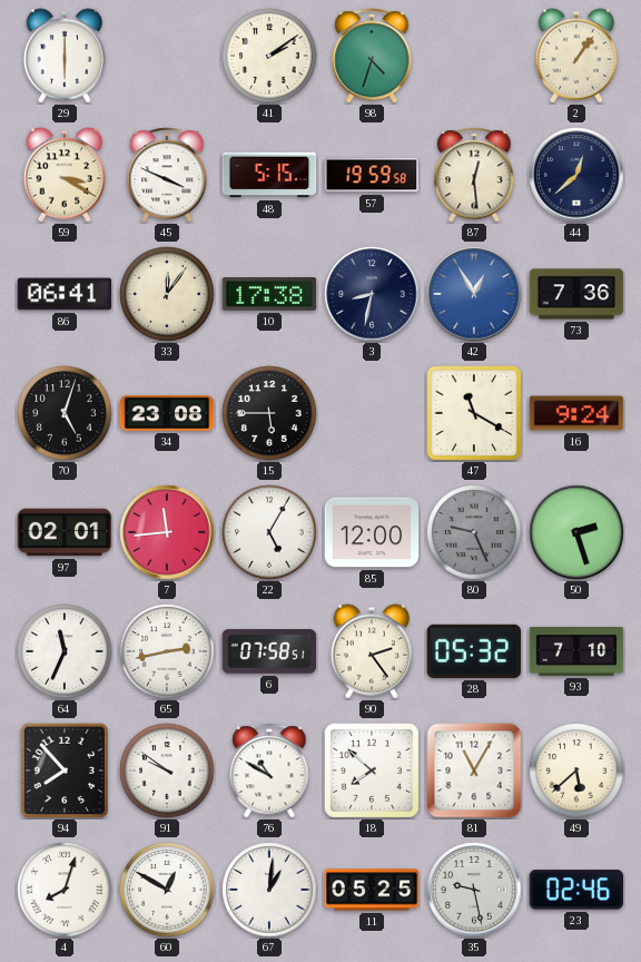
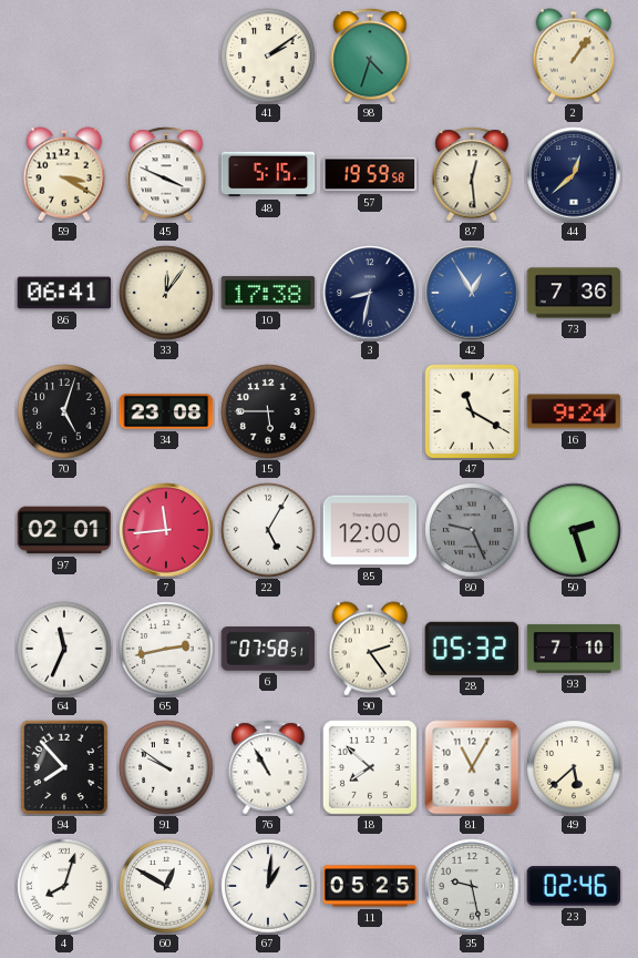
29: 6:00 -> none
76: 10:50 -> 10:55
